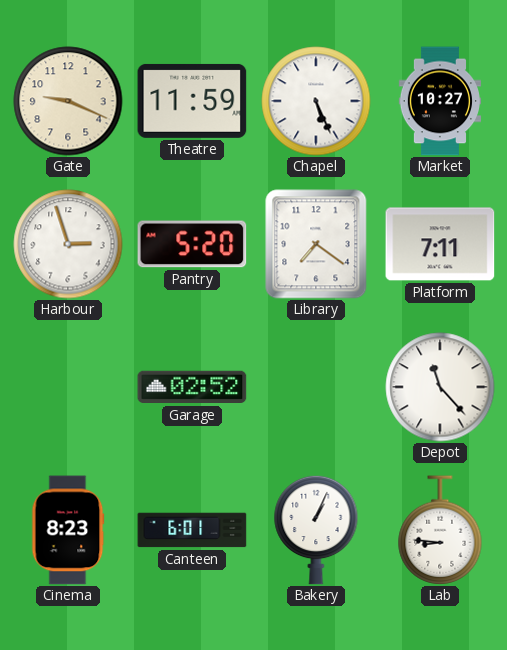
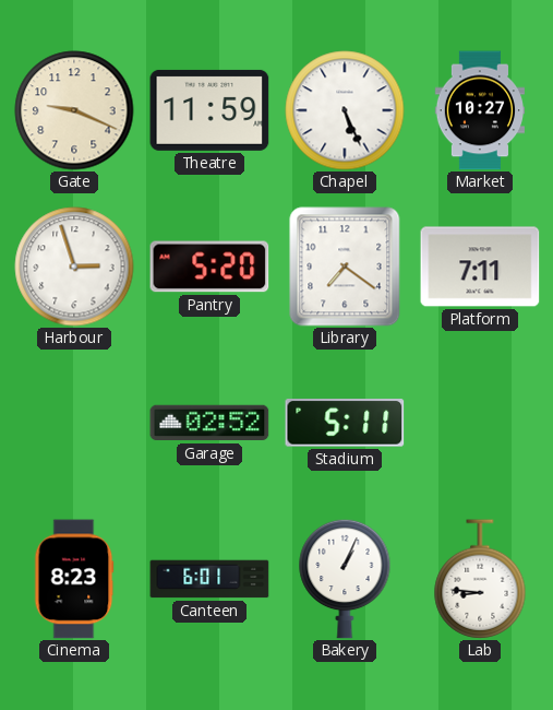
Stadium: none -> 5:11
Depot: 11:23 -> none
